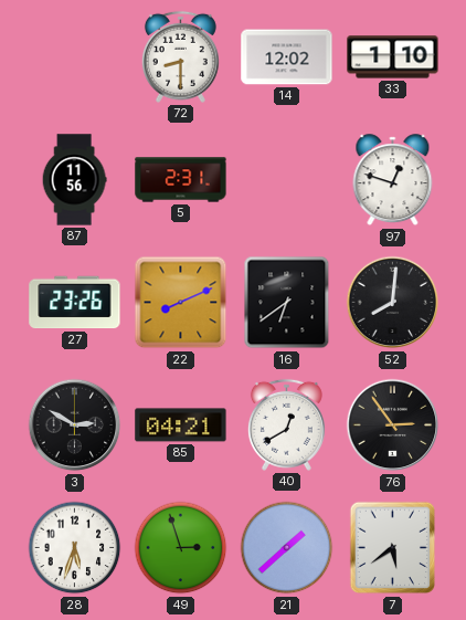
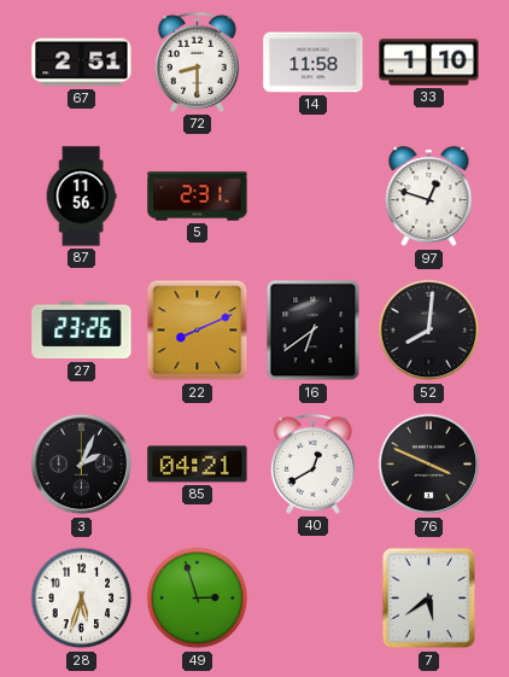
67: none -> 2:51
14: 12:02 -> 11:58
3: 2:50 -> 2:04
76: 2:54 -> 3:49
21: 1:38 -> none
